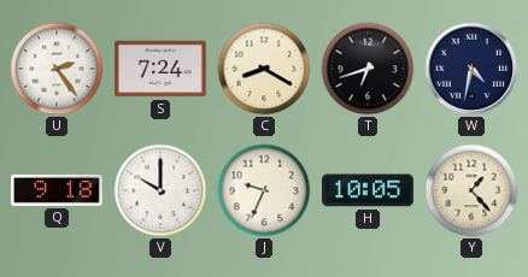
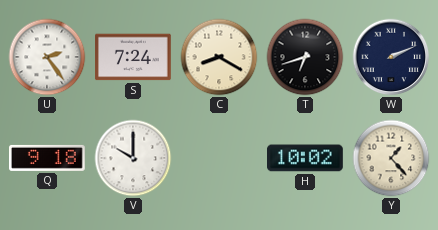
W: 4:32 -> 2:11
J: 9:34 -> none
H: 10:05 -> 10:02
